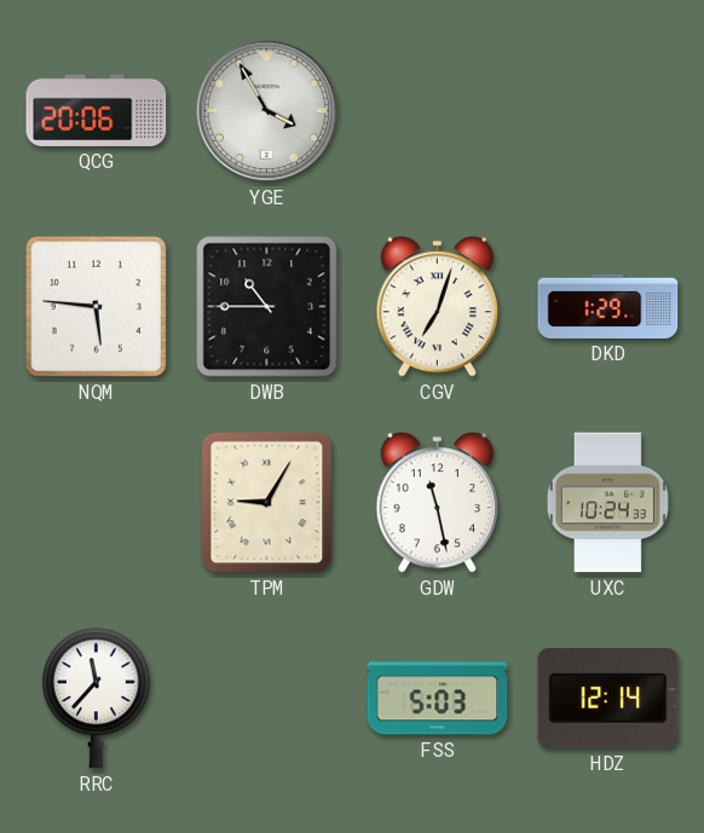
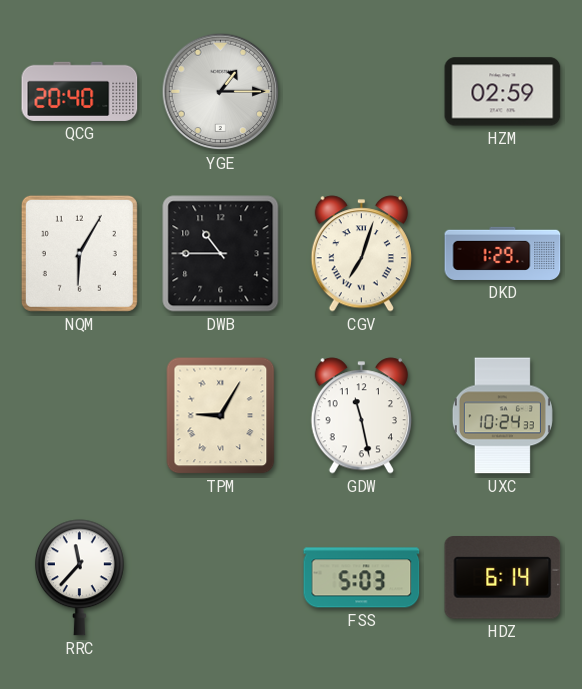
QCG: 20:06 -> 20:40
YGE: 3:55 -> 1:15
HZM: none -> 02:59
NQM: 5:46 -> 6:05
HDZ: 12:14 -> 6:14
